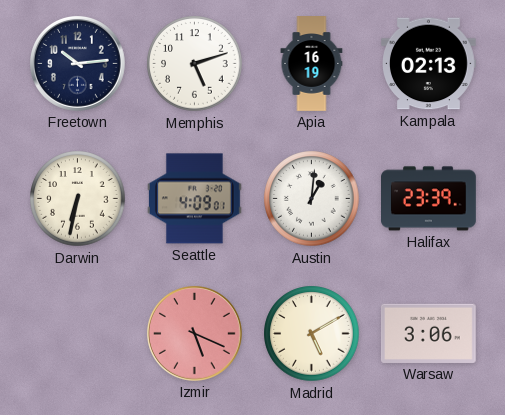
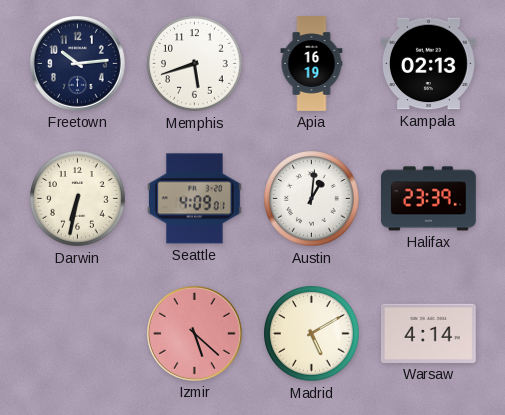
Memphis: 5:12 -> 5:42
Izmir: 5:19 -> 5:22
Warsaw: 3:06 -> 4:14
